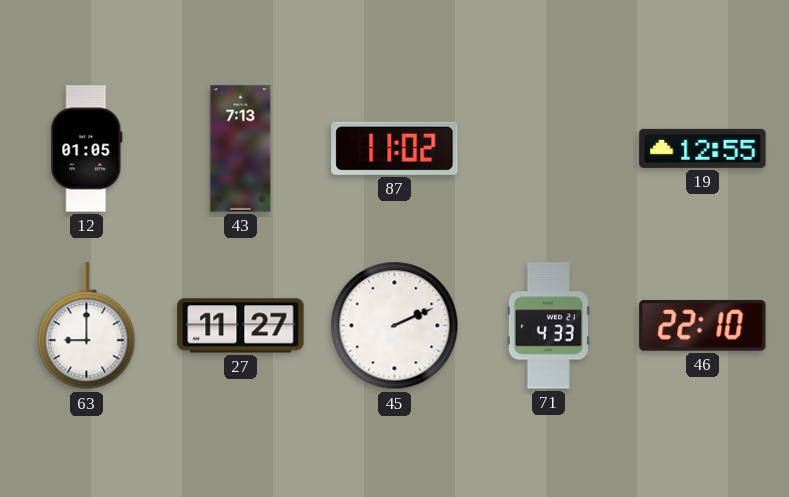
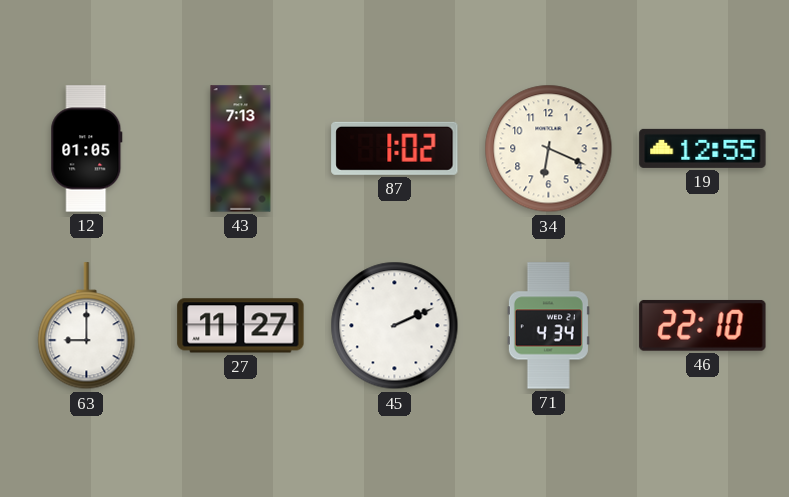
87: 11:02 -> 1:02
34: none -> 6:19
71: 4:33 -> 4:34
